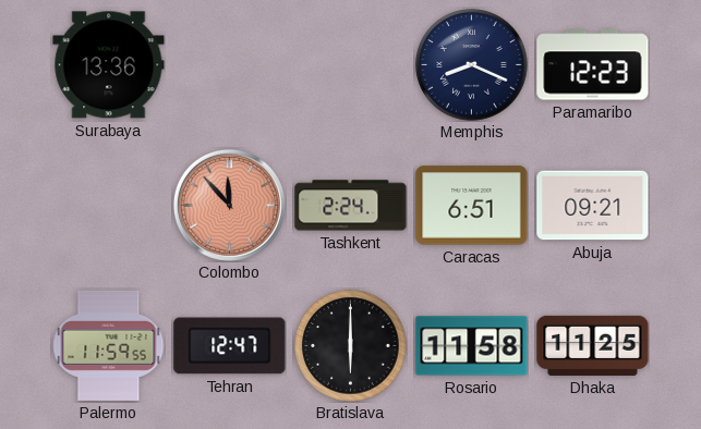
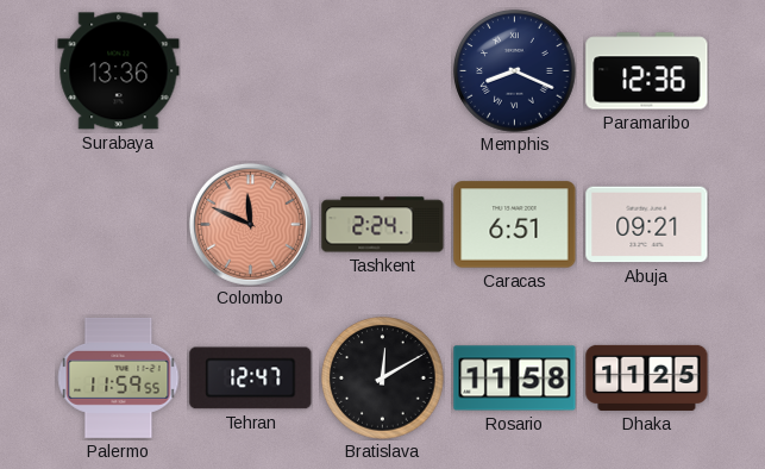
Paramaribo: 12:23 -> 12:36
Colombo: 11:53 -> 11:49
Bratislava: 6:00 -> 12:10
